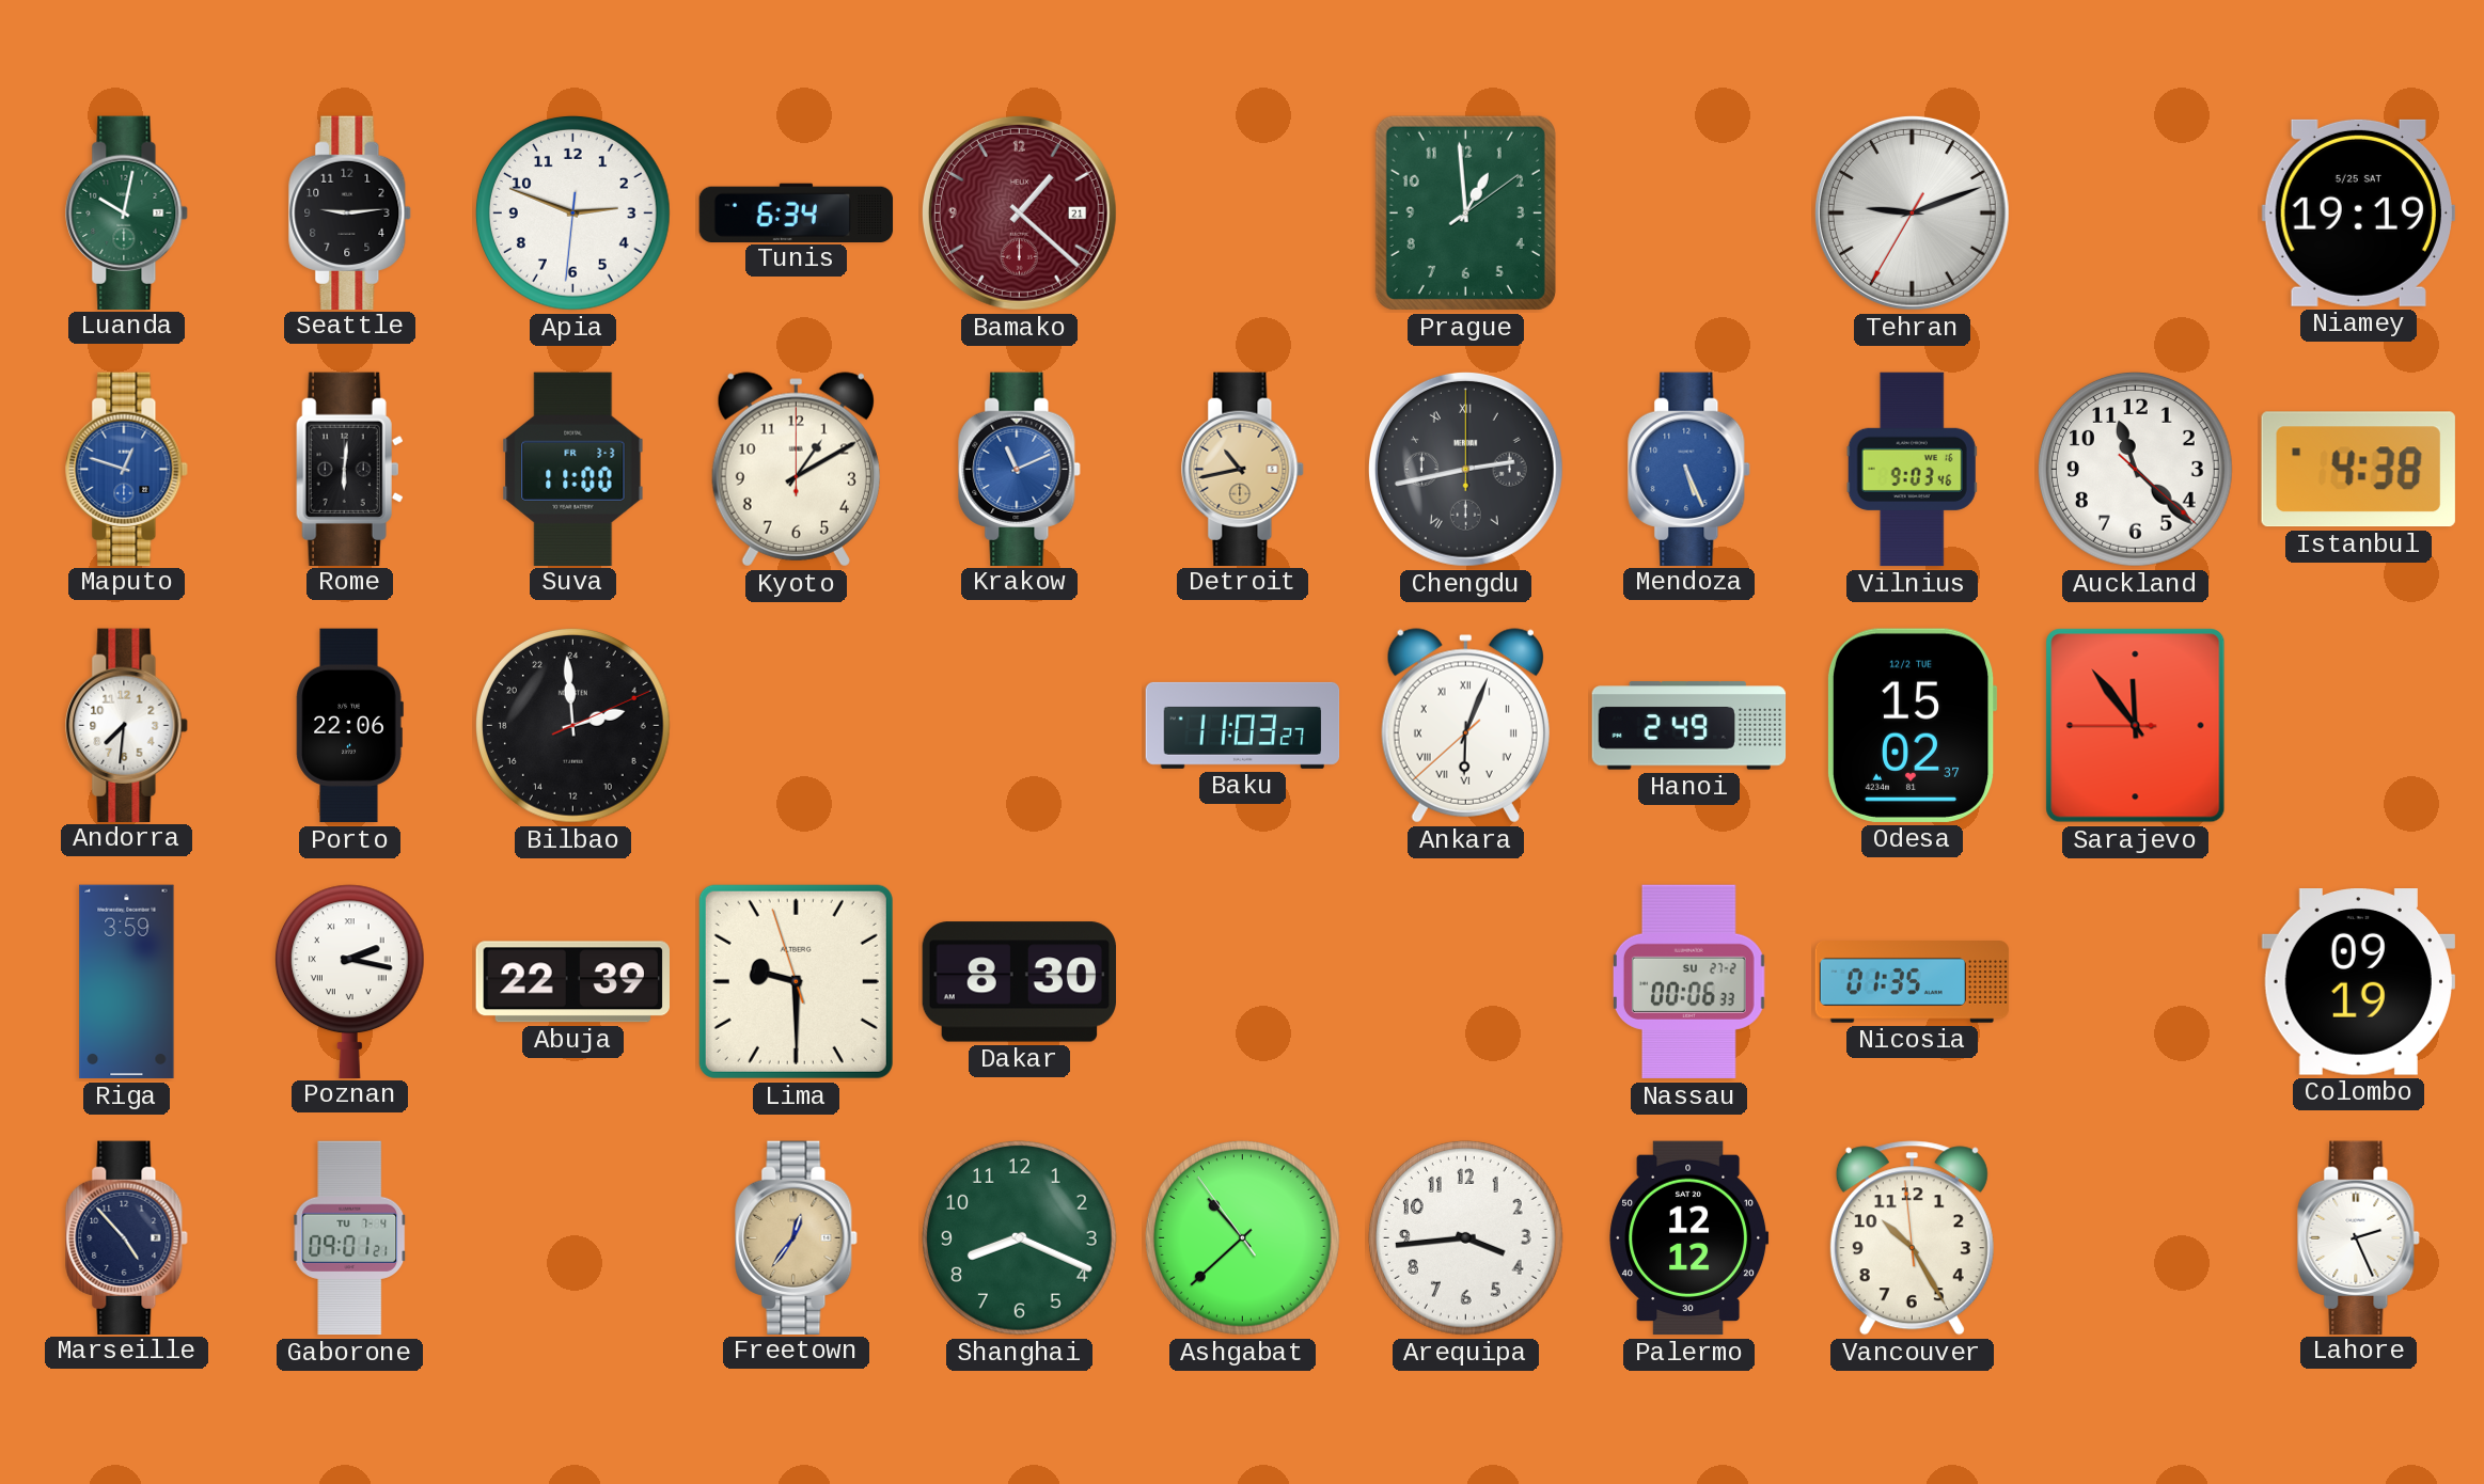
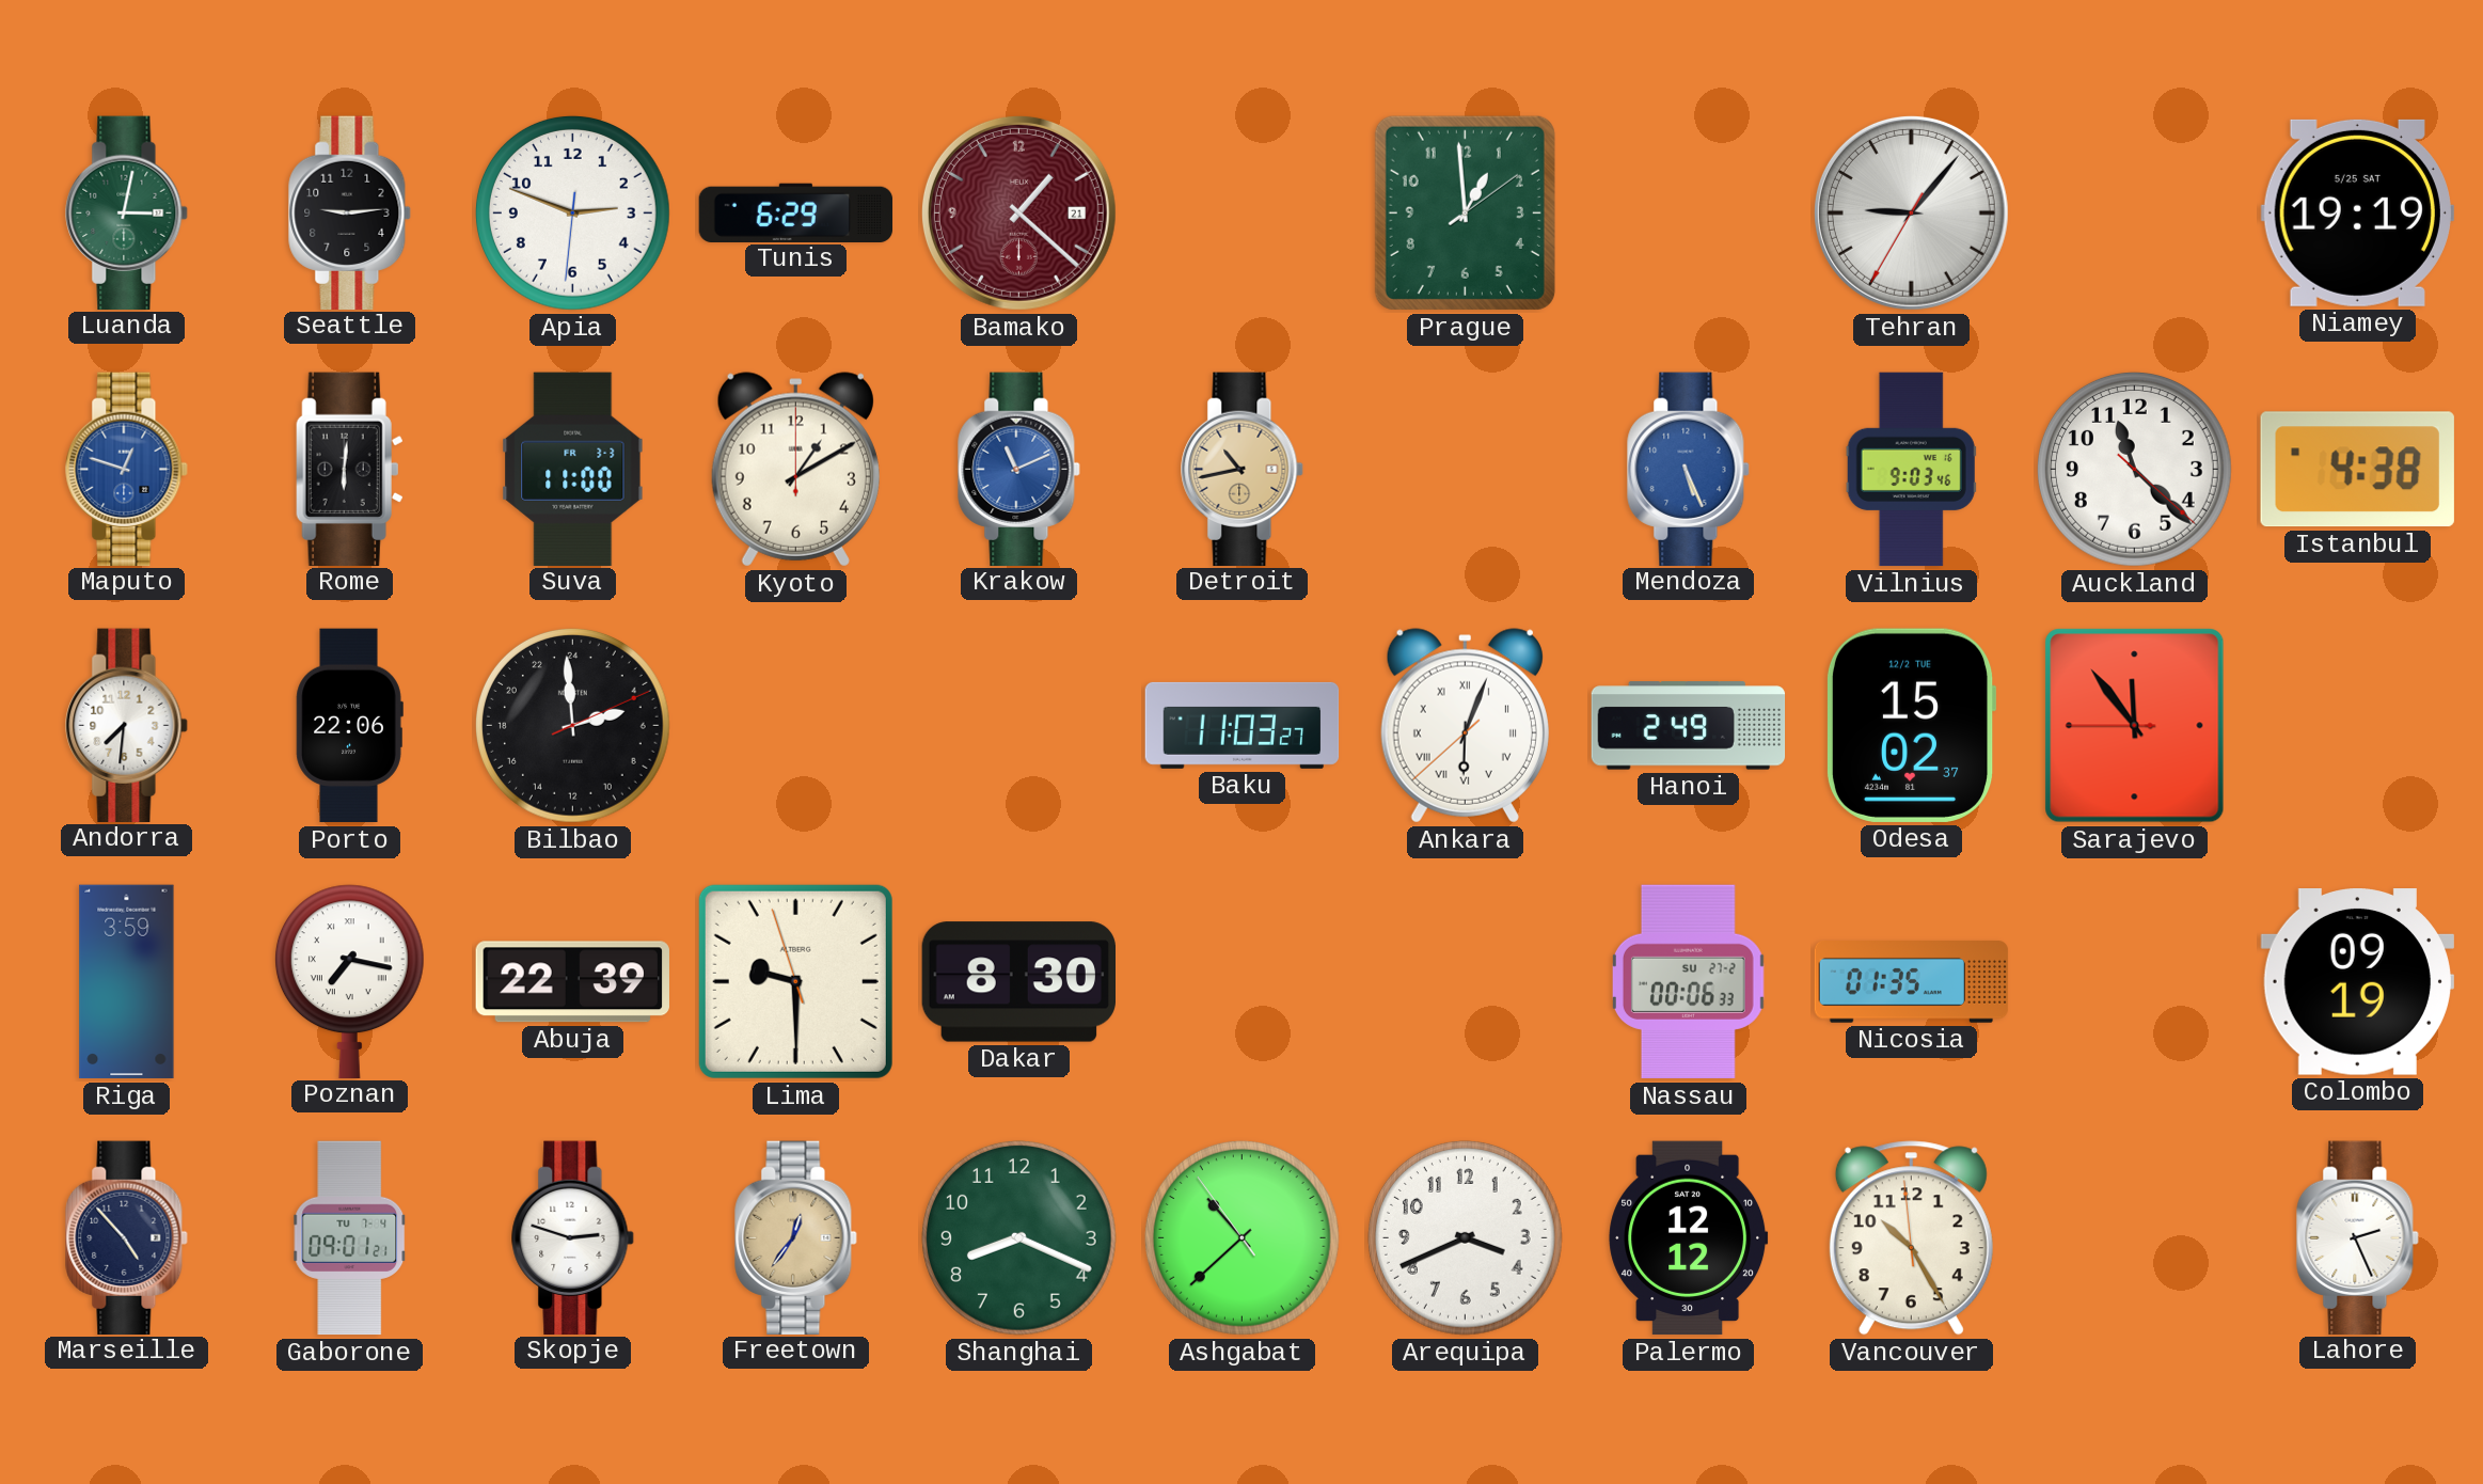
Luanda: 10:02 -> 3:02
Tunis: 6:34 -> 6:29
Tehran: 9:11 -> 9:06
Chengdu: 2:43 -> none
Poznan: 2:17 -> 7:17
Skopje: none -> 2:48
Arequipa: 3:44 -> 3:41
